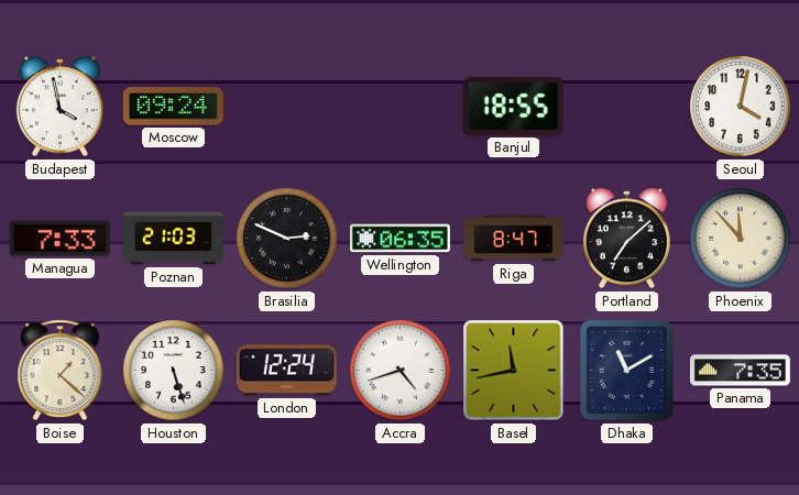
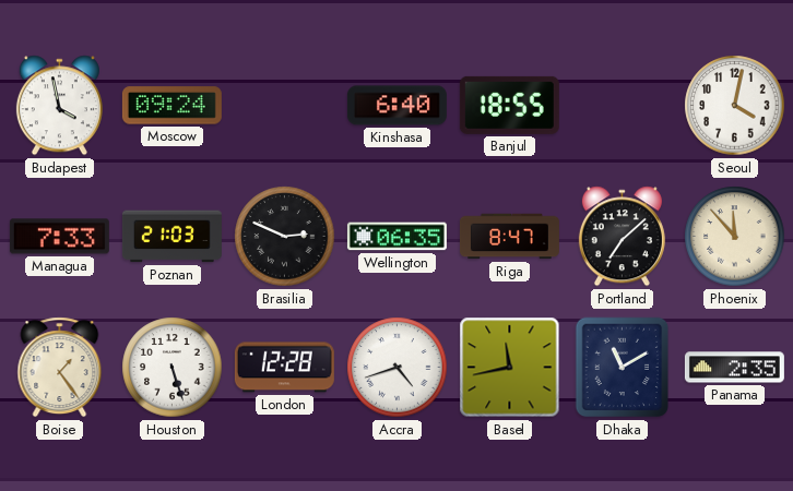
Kinshasa: none -> 6:40
Boise: 1:22 -> 1:24
London: 12:24 -> 12:28
Panama: 7:35 -> 2:35
